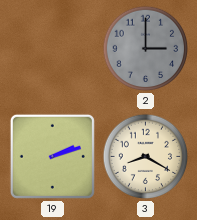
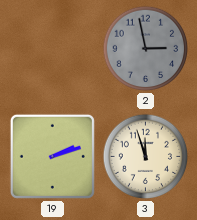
2: 3:00 -> 2:58
3: 8:20 -> 11:57
